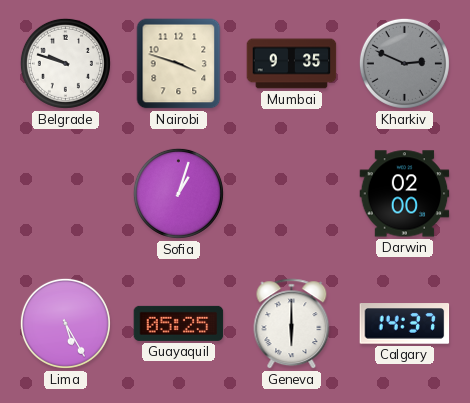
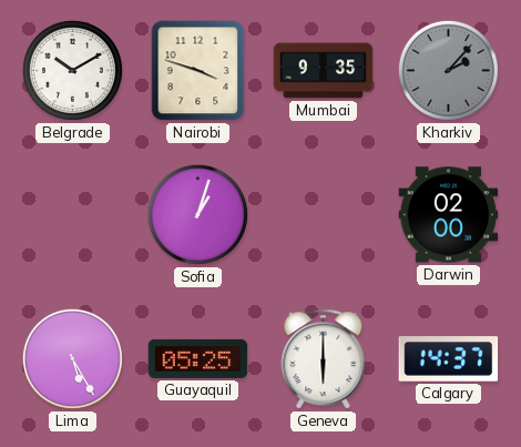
Belgrade: 9:48 -> 10:10
Kharkiv: 2:49 -> 2:07
